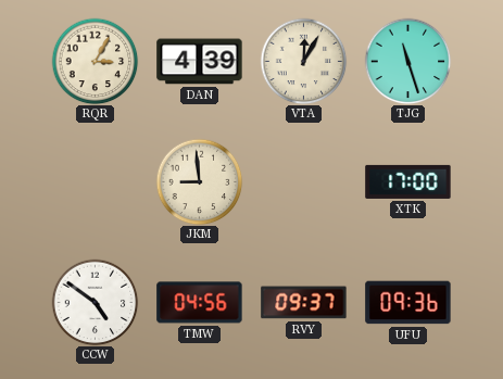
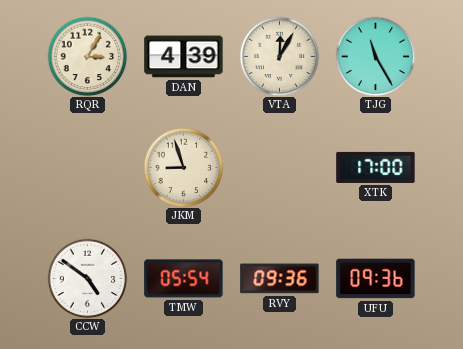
TJG: 11:27 -> 11:25
JKM: 8:59 -> 8:57
TMW: 04:56 -> 05:54
RVY: 09:37 -> 09:36
